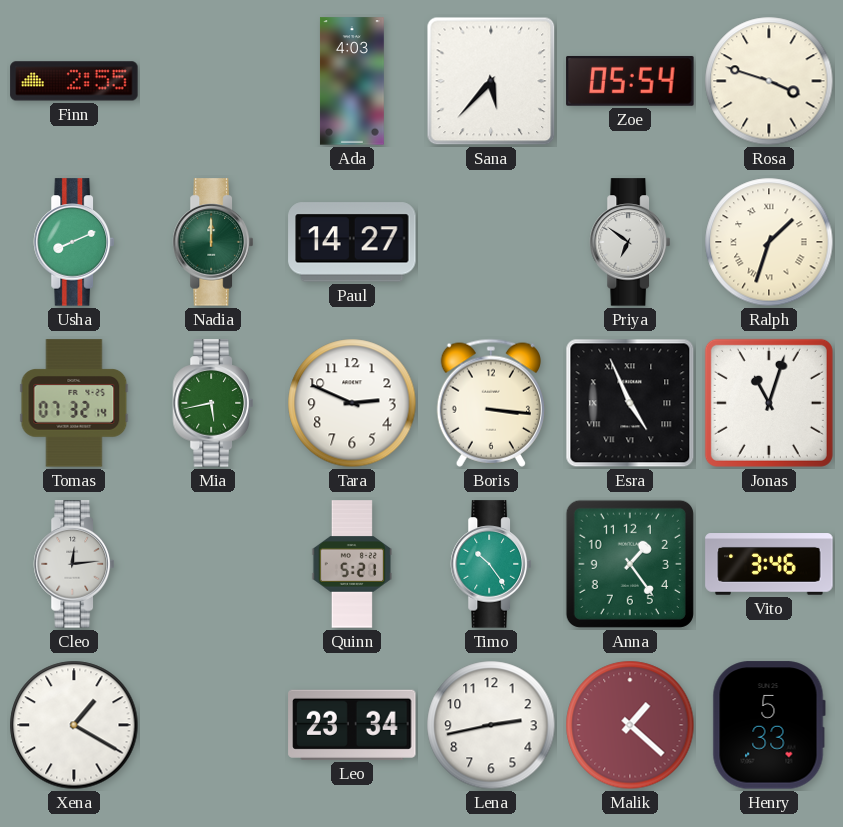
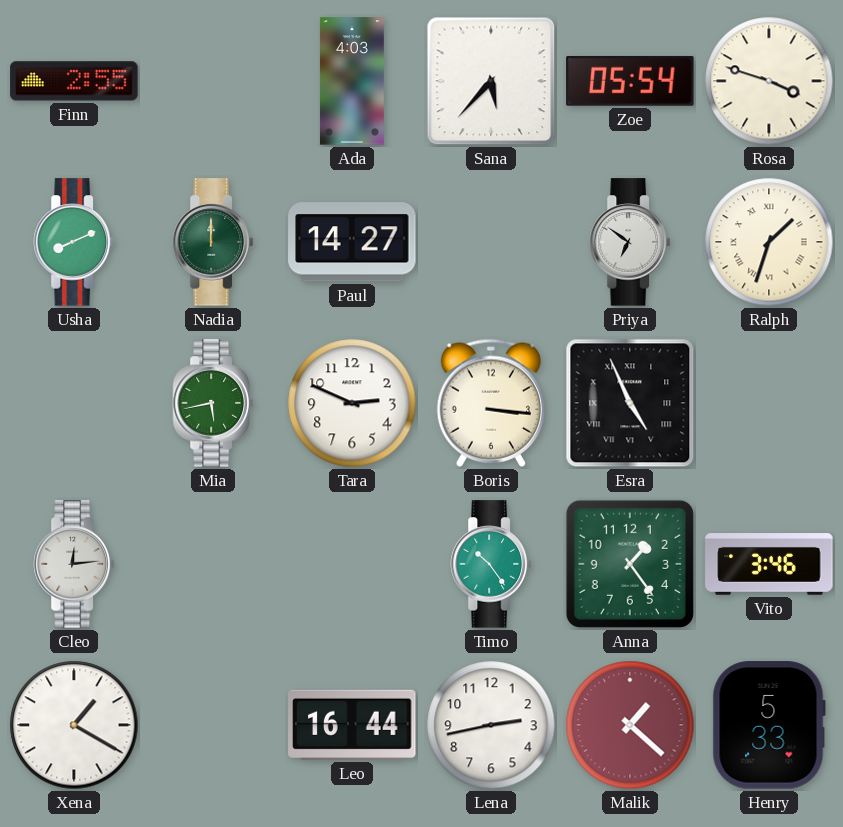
Tomas: 07:32 -> none
Jonas: 11:03 -> none
Quinn: 5:21 -> none
Leo: 23:34 -> 16:44
